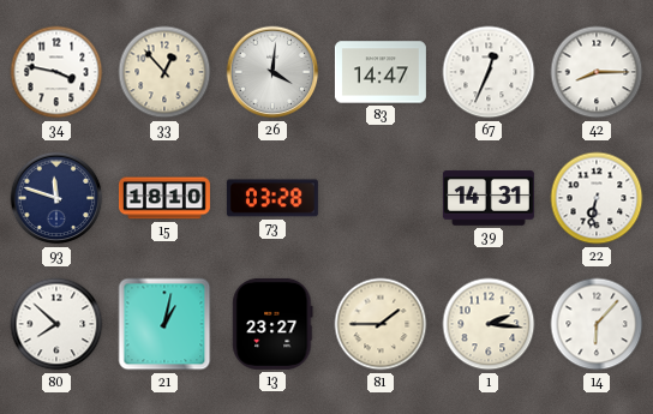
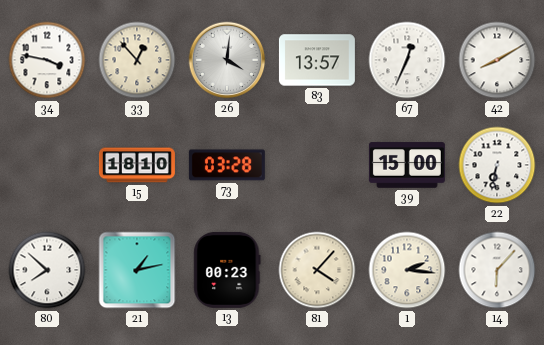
83: 14:47 -> 13:57
42: 8:15 -> 8:10
93: 11:48 -> none
39: 14:31 -> 15:00
21: 1:02 -> 1:13
13: 23:27 -> 00:23
81: 1:45 -> 4:07
